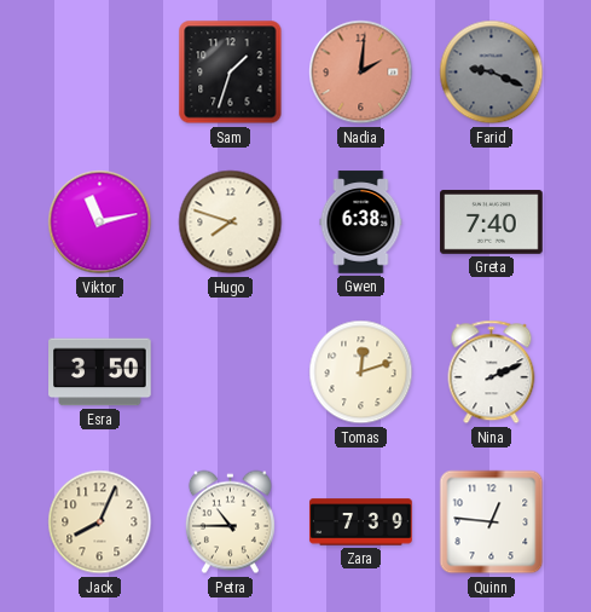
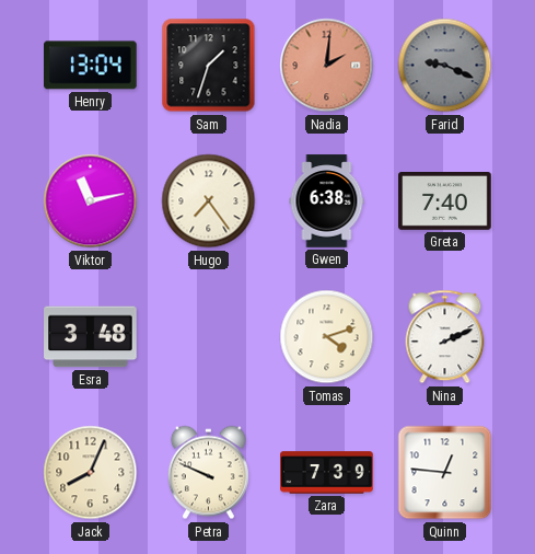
Henry: none -> 13:04
Hugo: 7:48 -> 7:24
Esra: 3:50 -> 3:48
Tomas: 12:12 -> 4:12
Petra: 10:45 -> 9:49
